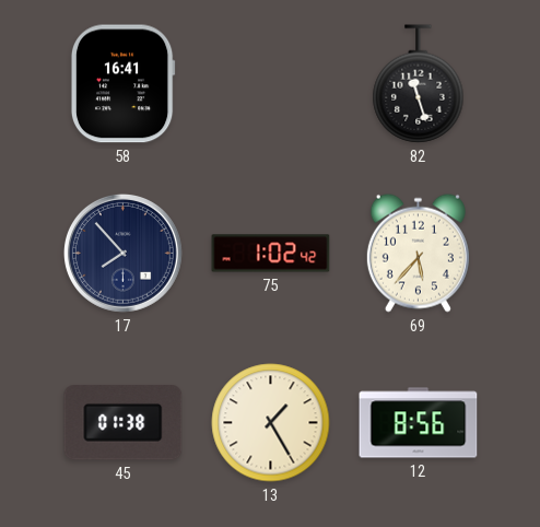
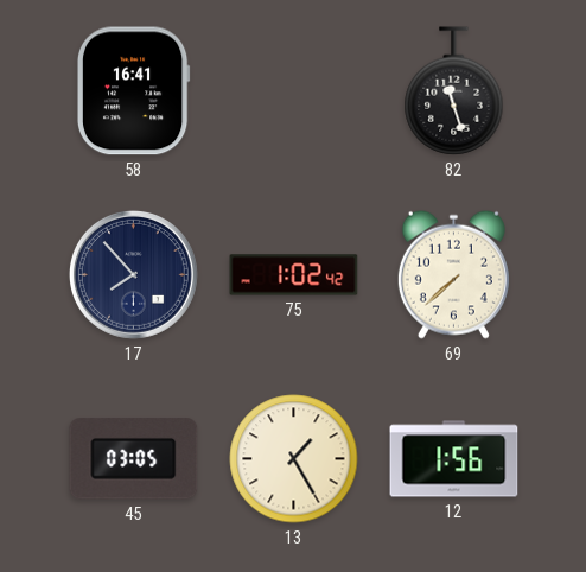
69: 5:37 -> 7:38
45: 01:38 -> 03:05
12: 8:56 -> 1:56
